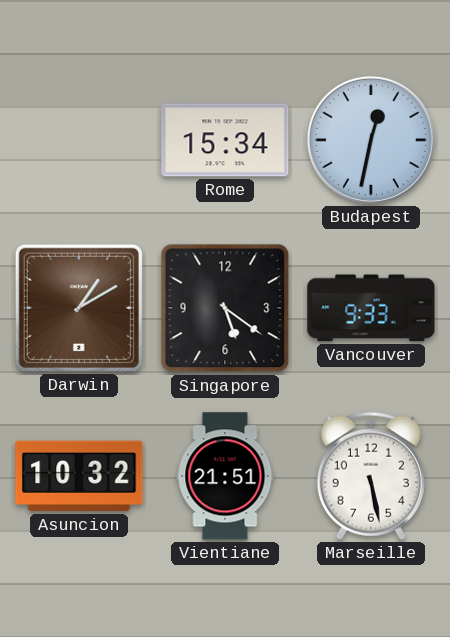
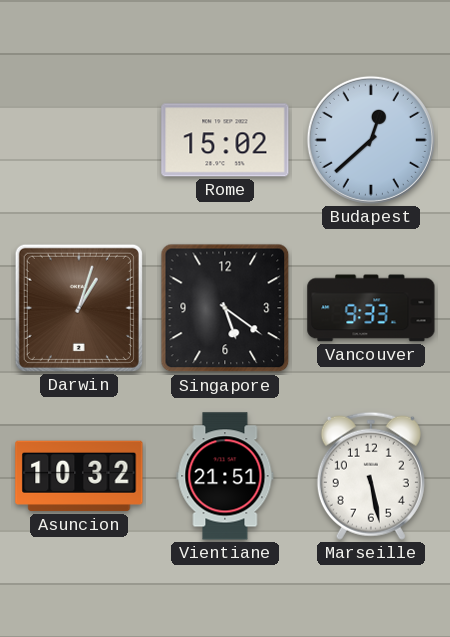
Rome: 15:34 -> 15:02
Budapest: 12:32 -> 12:38
Darwin: 1:10 -> 1:03
